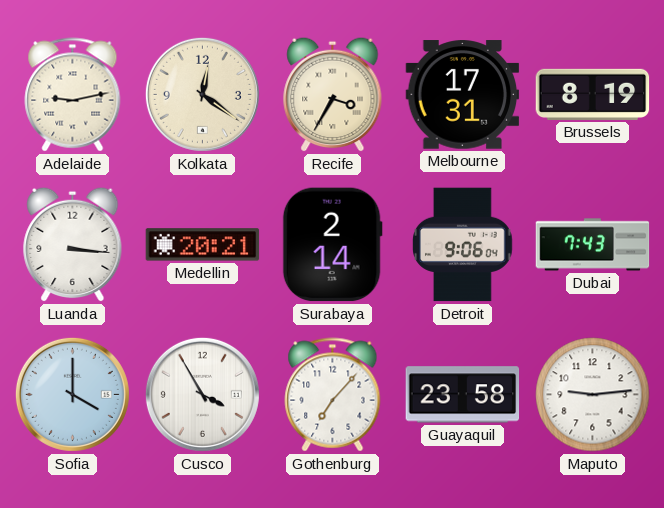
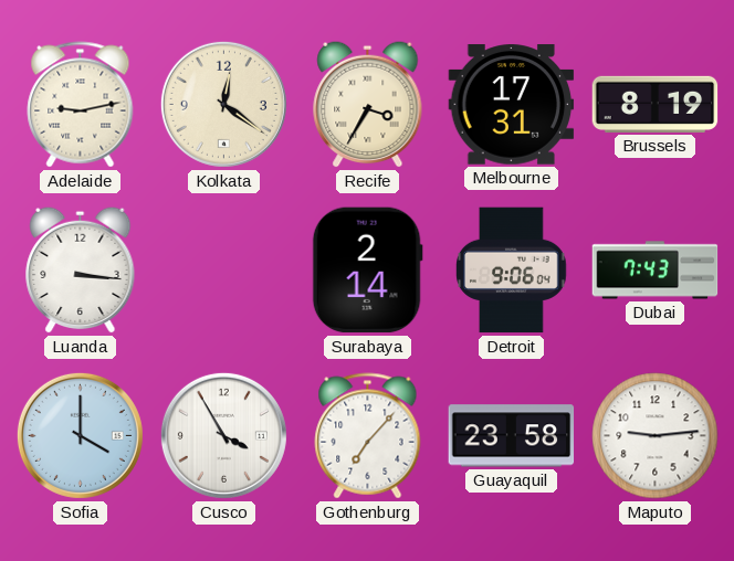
Medellin: 20:21 -> none
